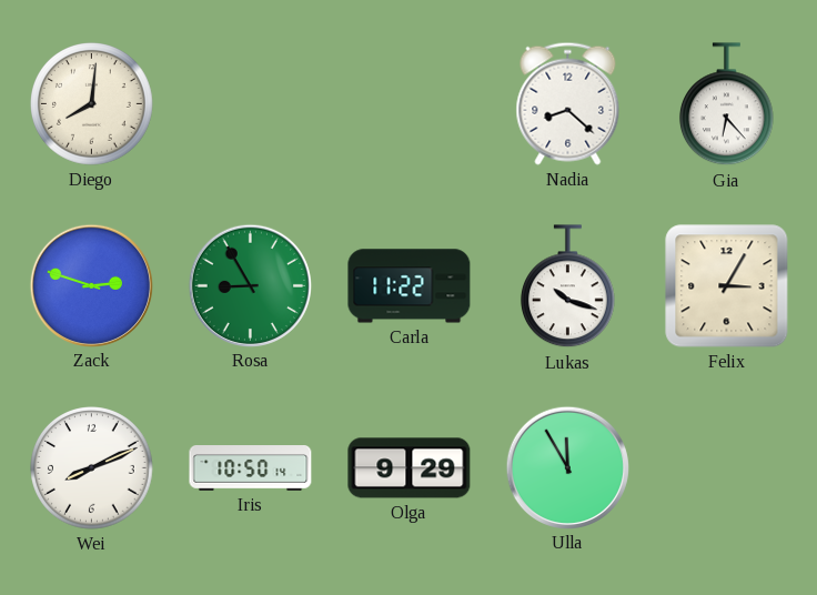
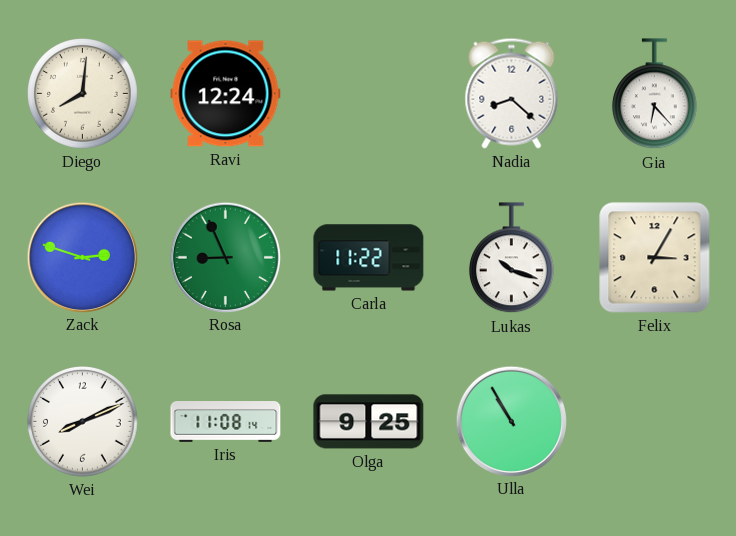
Ravi: none -> 12:24
Rosa: 8:55 -> 8:56
Iris: 10:50 -> 11:08
Olga: 9:29 -> 9:25
Ulla: 11:55 -> 10:55
